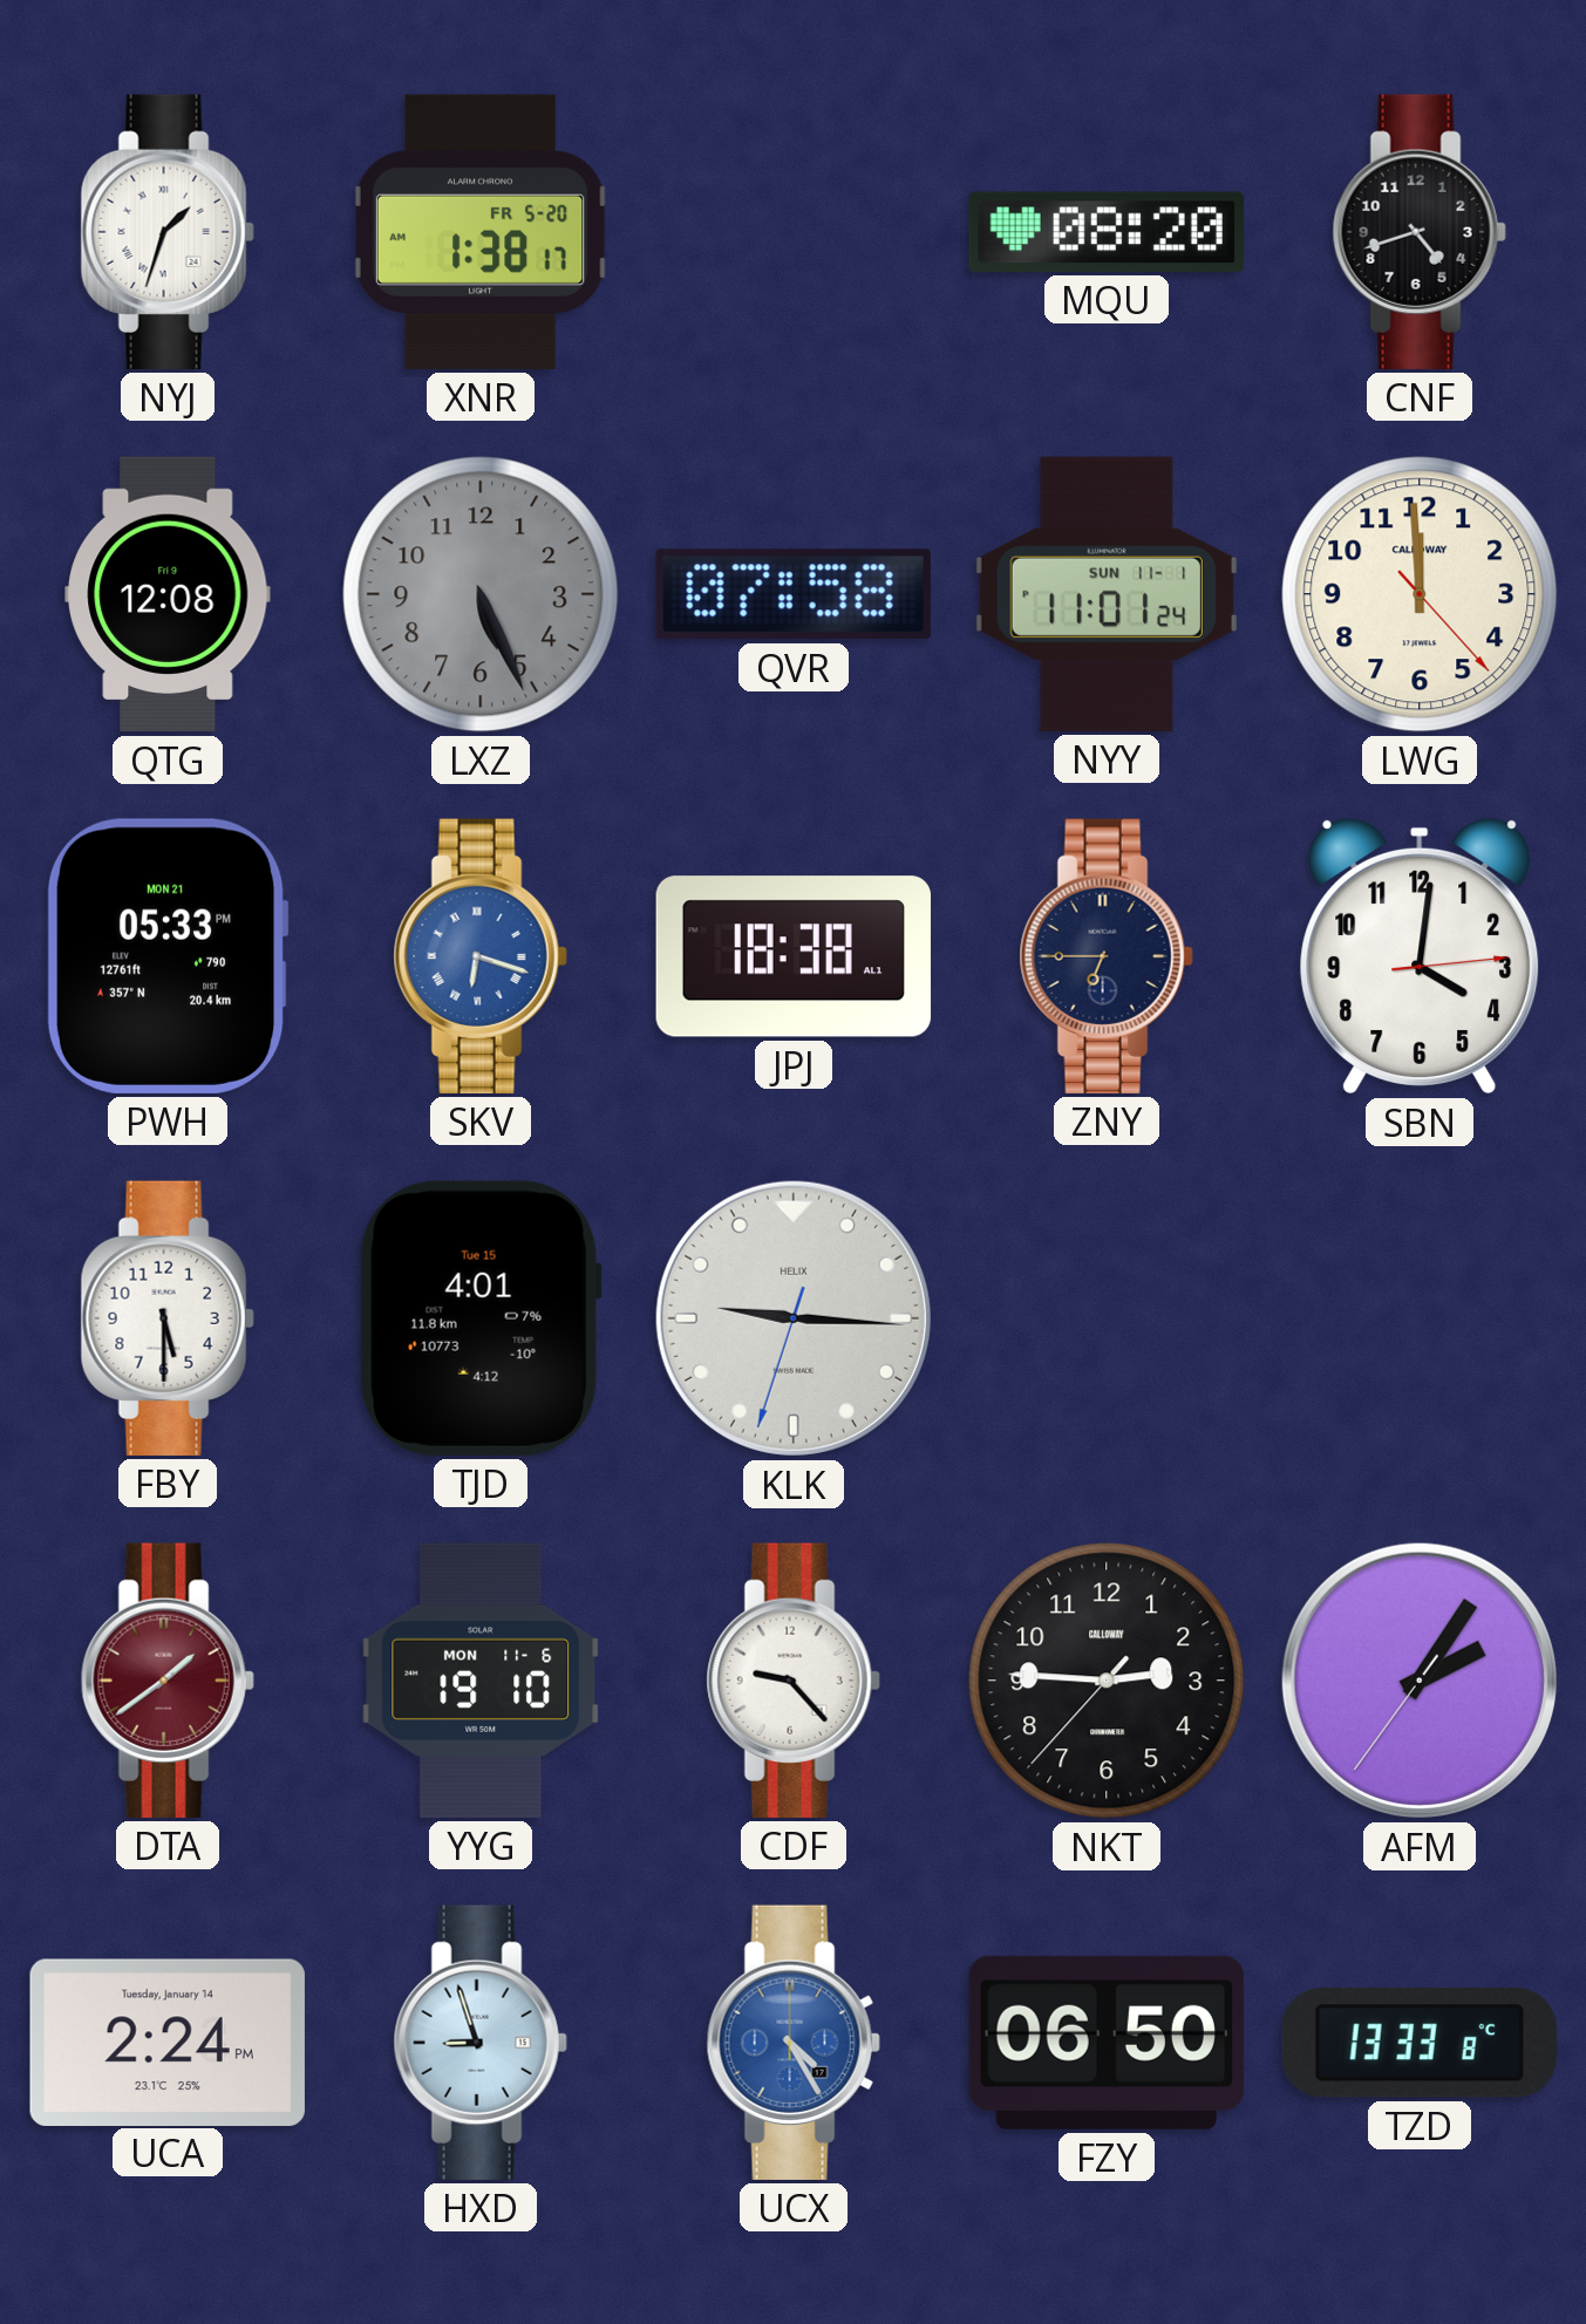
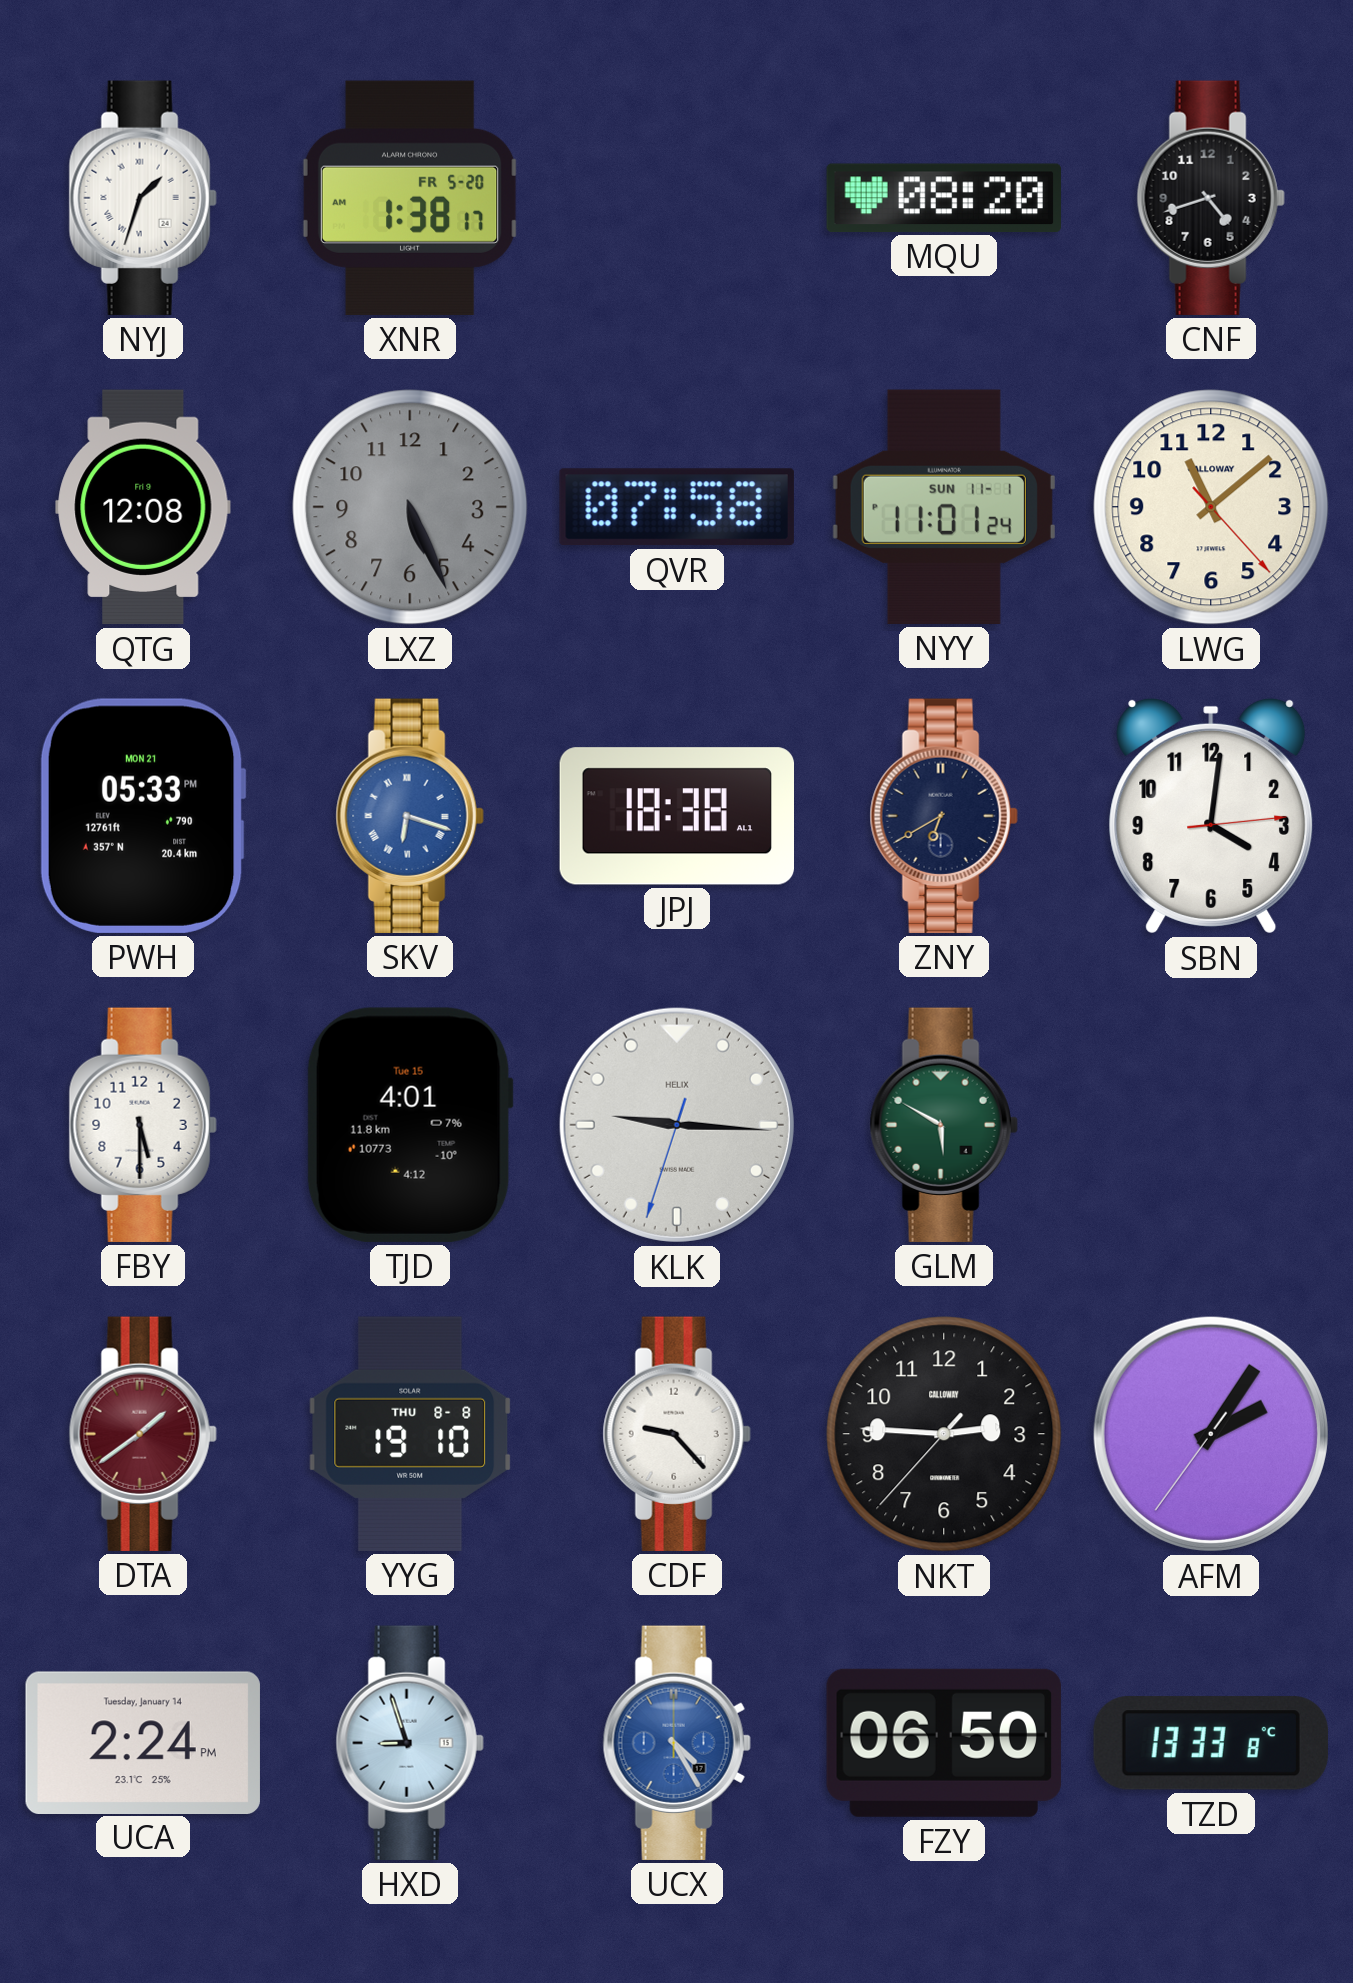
LWG: 11:59 -> 11:08
ZNY: 6:45 -> 6:40
GLM: none -> 5:50
YYG date: MON 11-6 -> THU 8-8
